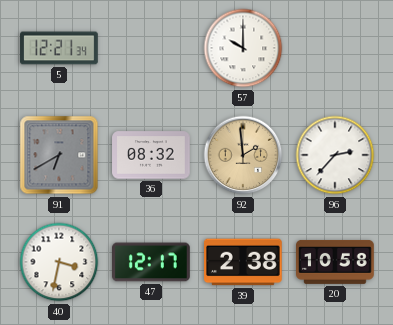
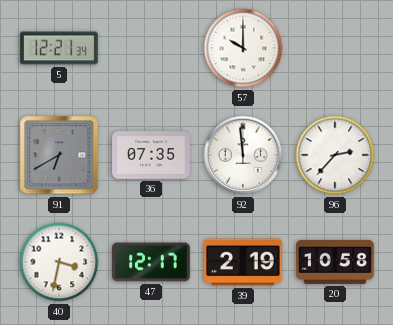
36: 08:32 -> 07:35
92: 1:59 -> 11:59
92 dial: champagne -> white
39: 2:38 -> 2:19
